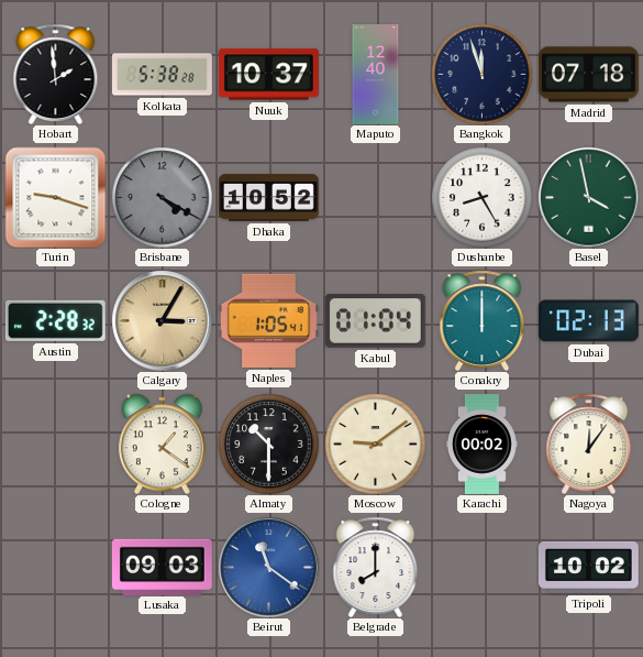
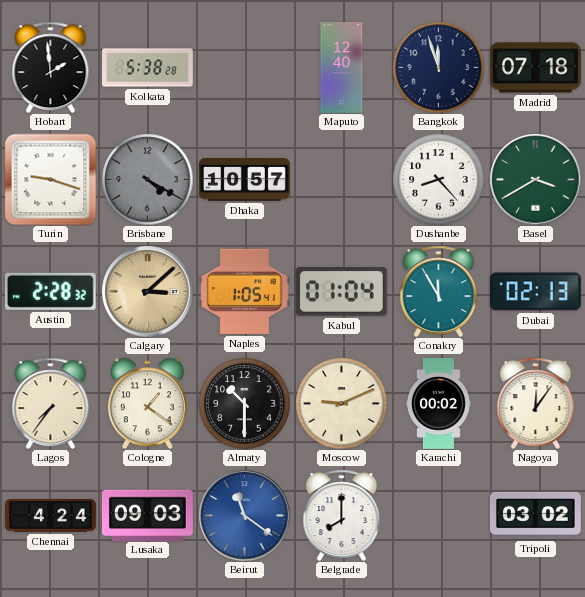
Nuuk: 10:37 -> none
Dhaka: 10:52 -> 10:57
Dushanbe: 8:25 -> 8:23
Basel: 3:58 -> 3:40
Calgary: 3:05 -> 3:08
Conakry: 12:00 -> 11:55
Lagos: none -> 7:36
Moscow: 9:09 -> 9:11
Chennai: none -> 4:24
Tripoli: 10:02 -> 03:02
